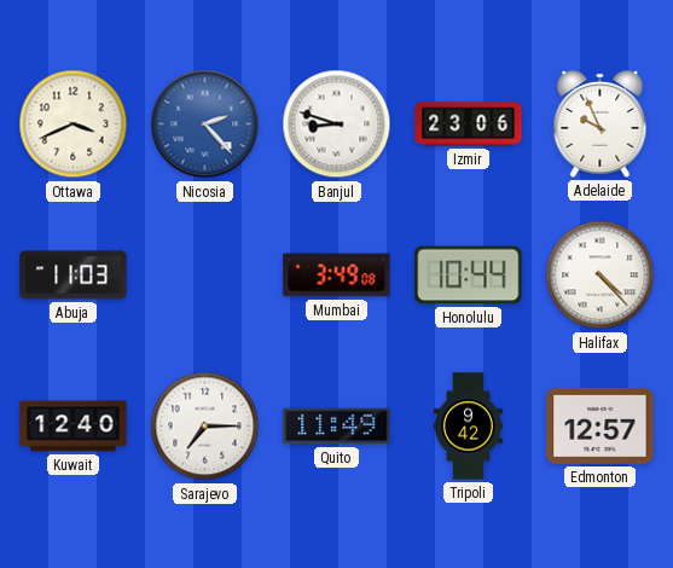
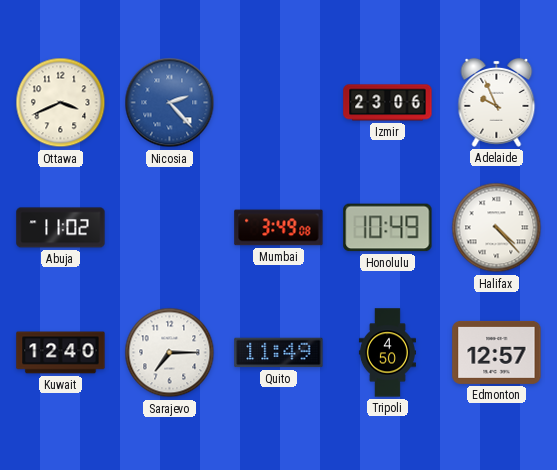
Banjul: 8:48 -> none
Abuja: 11:03 -> 11:02
Honolulu: 10:44 -> 10:49
Tripoli: 9:42 -> 4:50
